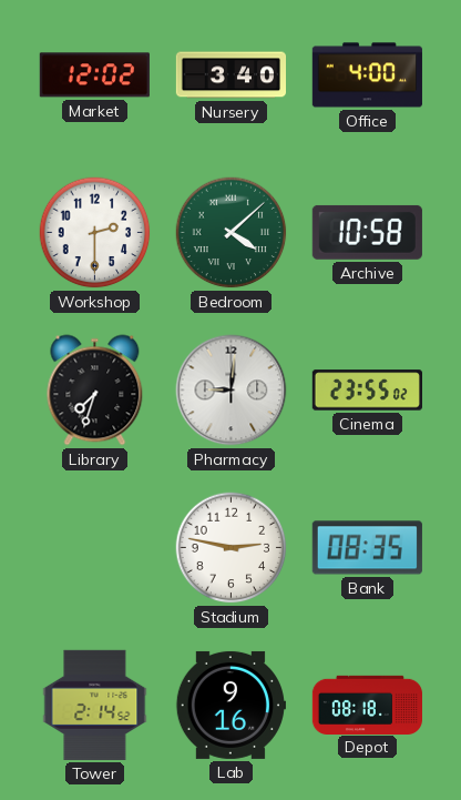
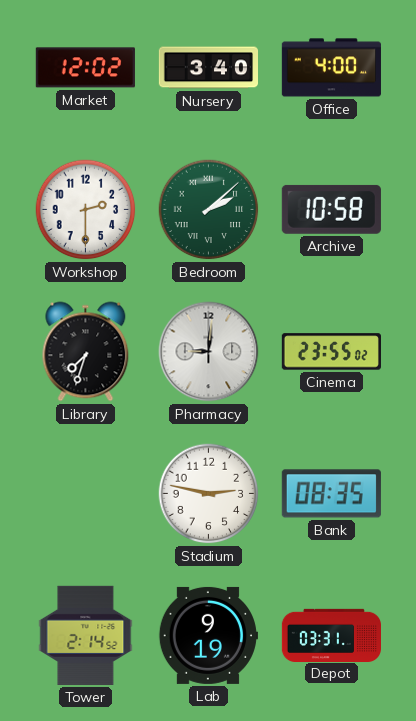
Bedroom: 4:08 -> 2:08
Lab: 9:16 -> 9:19
Depot: 08:18 -> 03:31
